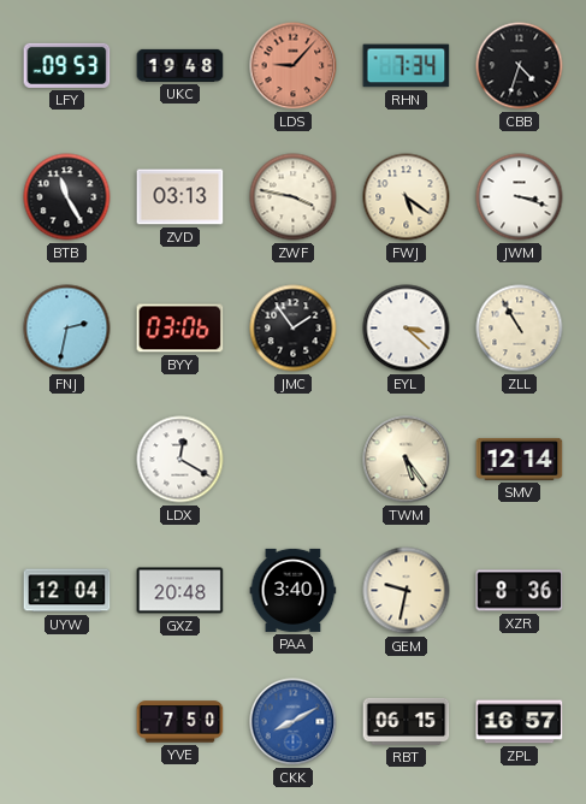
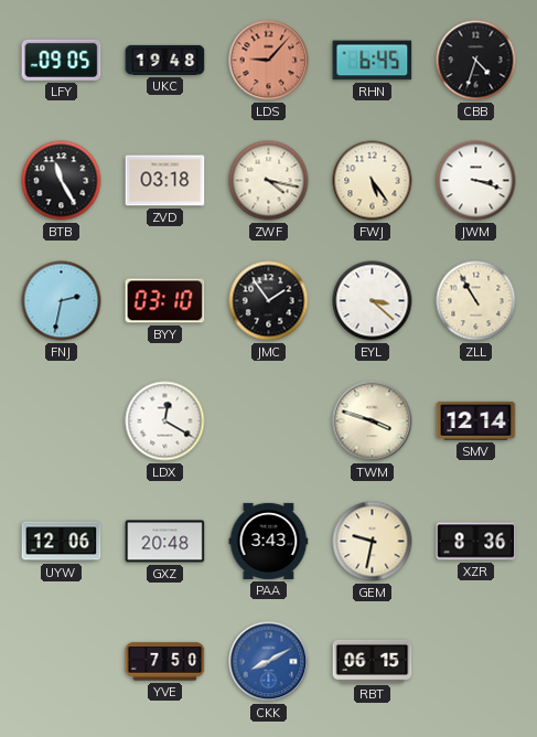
LFY: 09:53 -> 09:05
RHN: 7:34 -> 6:45
ZVD: 03:13 -> 03:18
ZWF: 3:47 -> 4:17
FWJ: 5:21 -> 5:24
BYY: 03:06 -> 03:10
TWM: 5:24 -> 3:48
UYW: 12:04 -> 12:06
PAA: 3:40 -> 3:43
ZPL: 16:57 -> none
